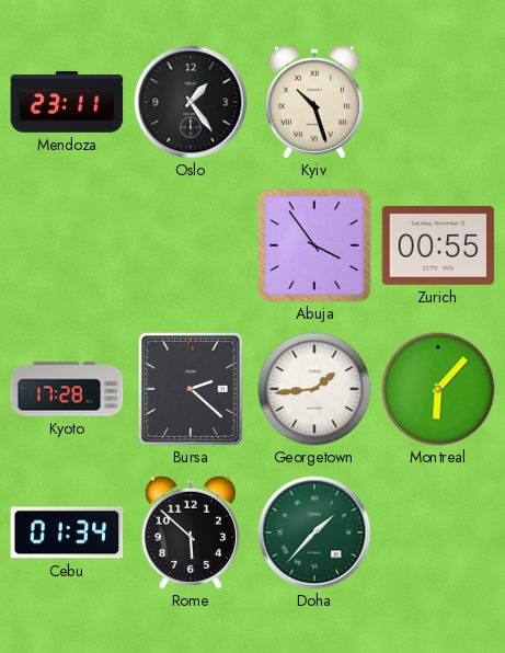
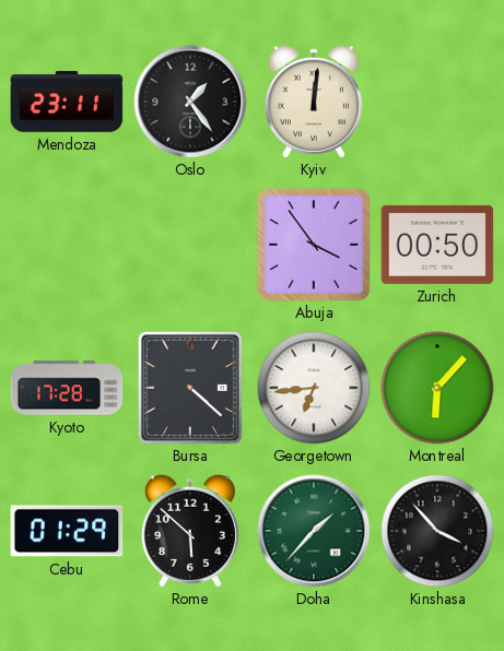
Kyiv: 10:27 -> 12:01
Zurich: 00:55 -> 00:50
Bursa: 2:22 -> 4:22
Georgetown: 1:44 -> 6:44
Cebu: 01:34 -> 01:29
Kinshasa: none -> 3:53
